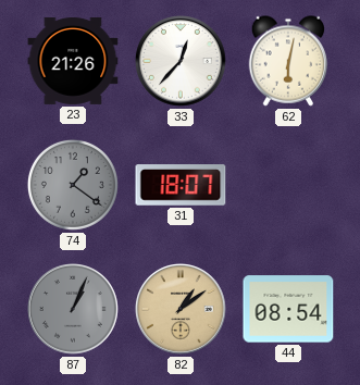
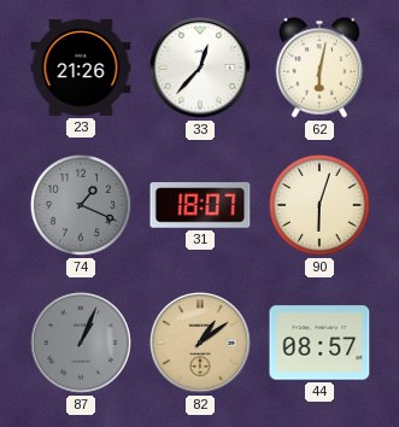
74: 1:21 -> 1:19
90: none -> 6:03
44: 08:54 -> 08:57
